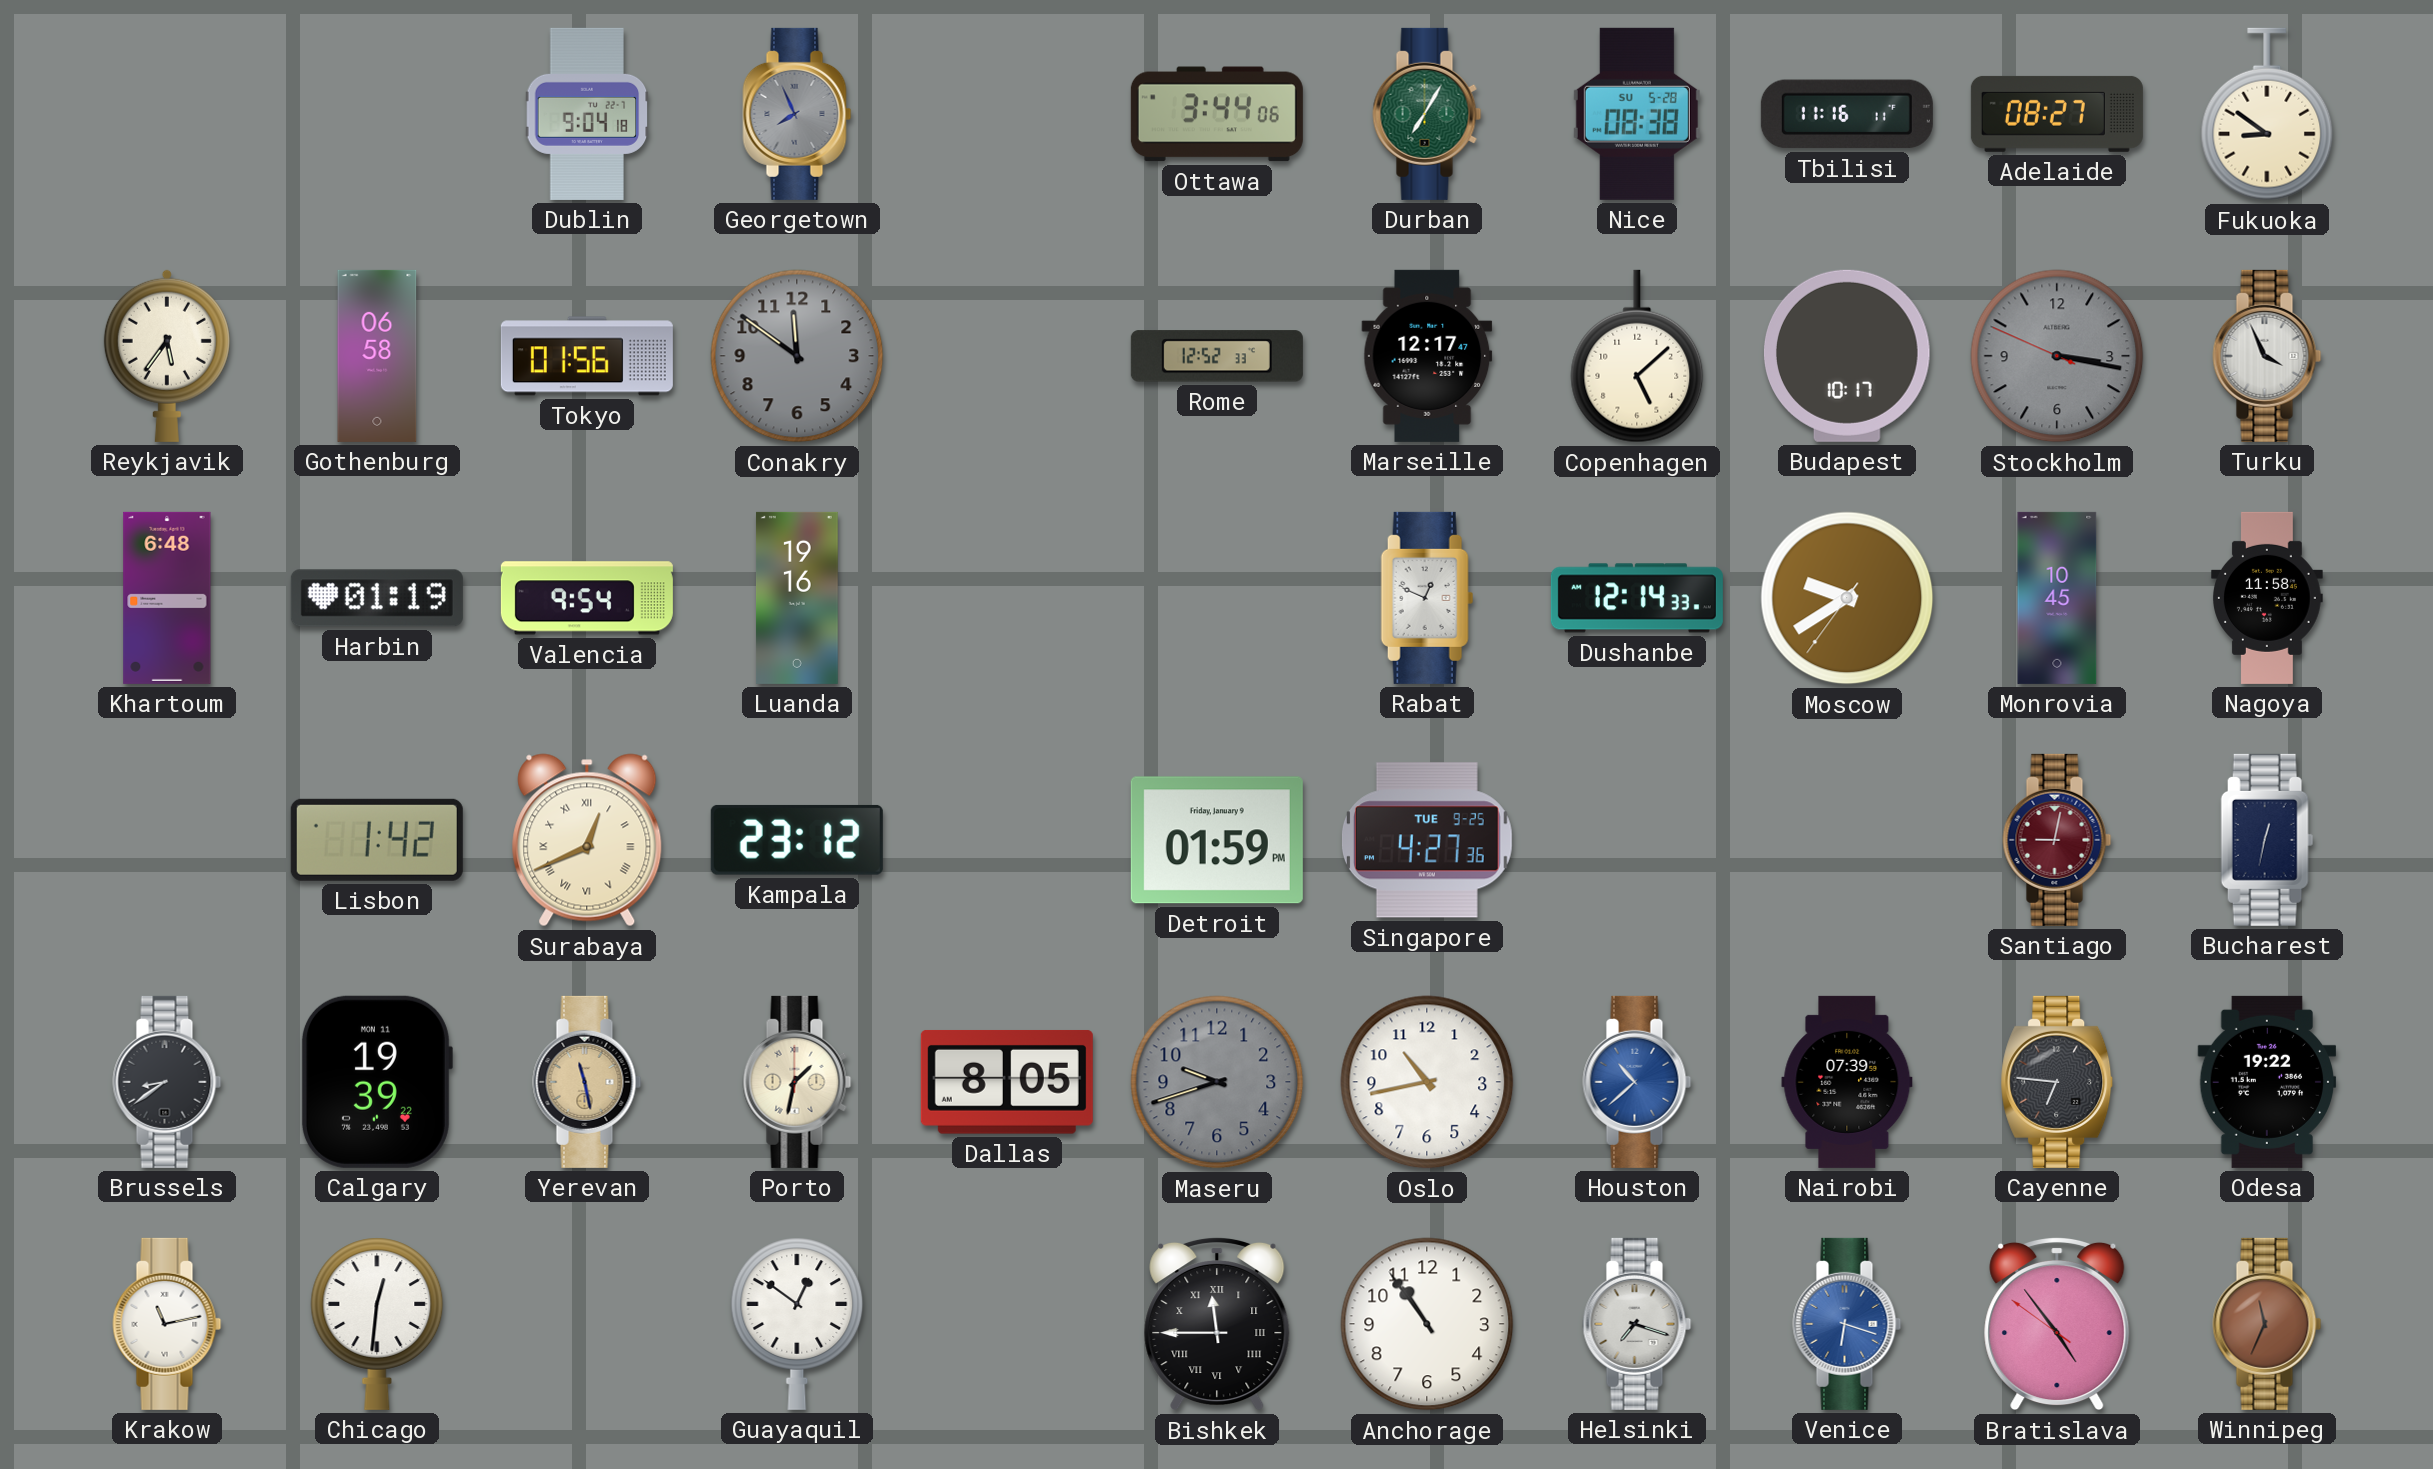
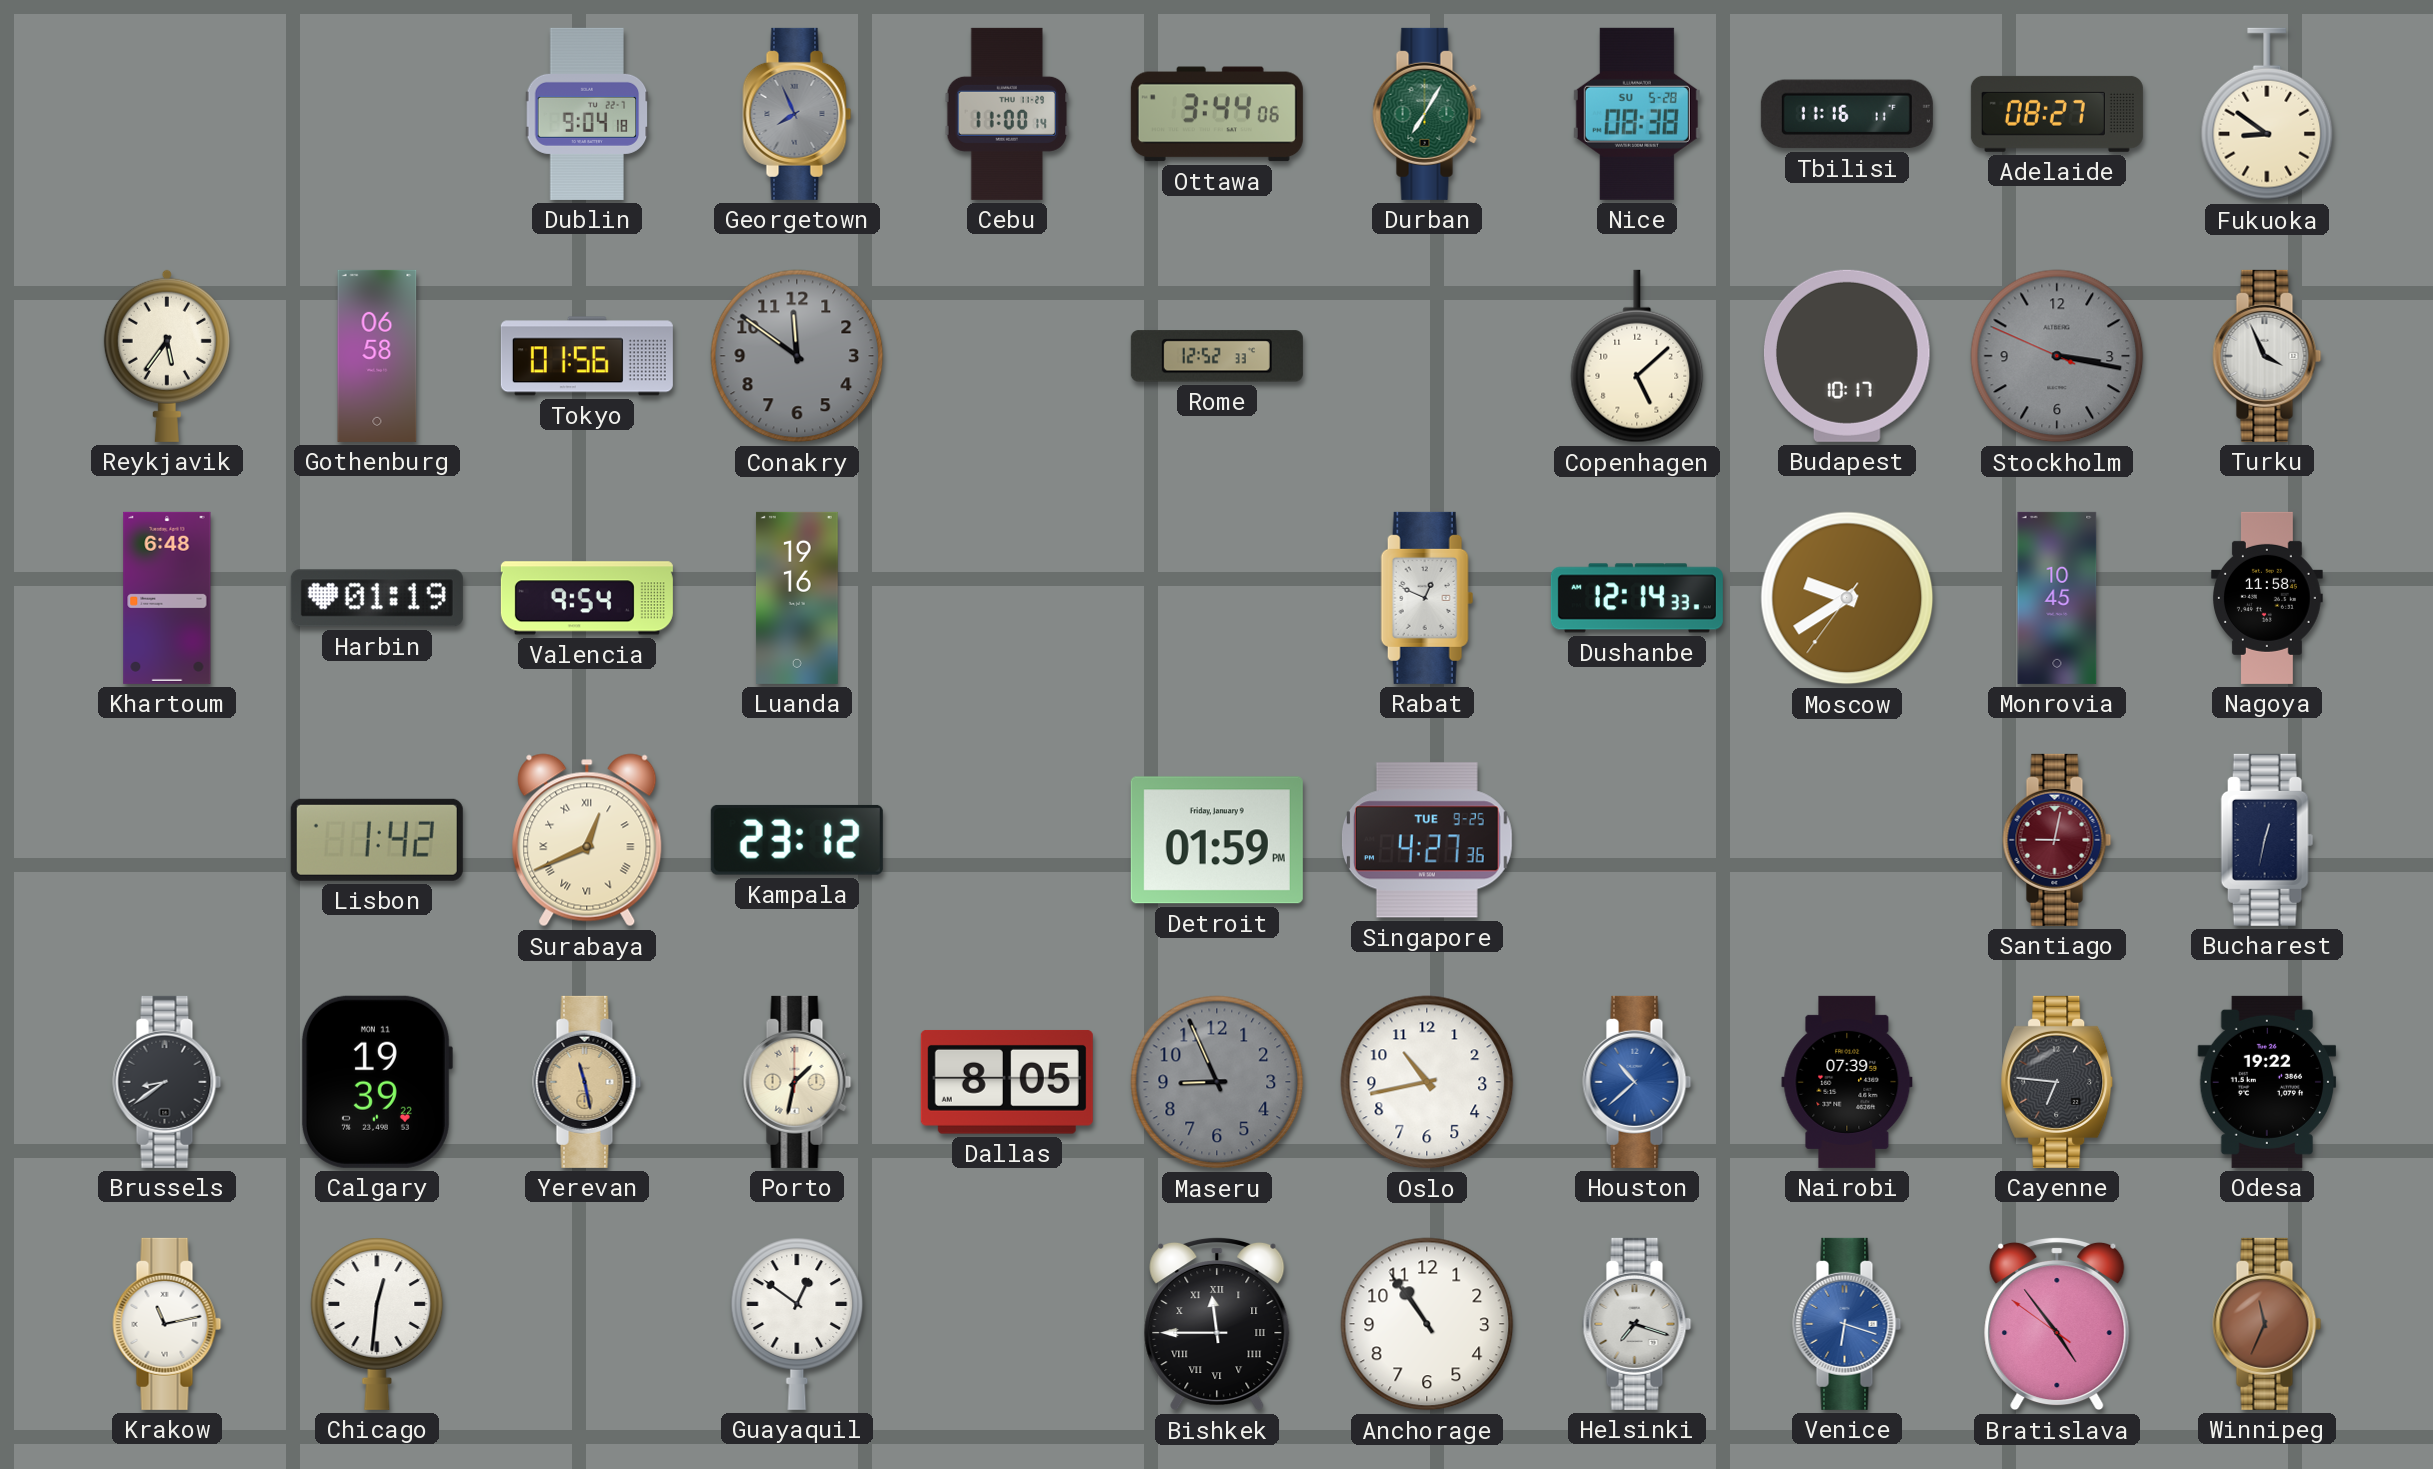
Cebu: none -> 11:00
Marseille: 12:17 -> none
Maseru: 9:42 -> 8:56
